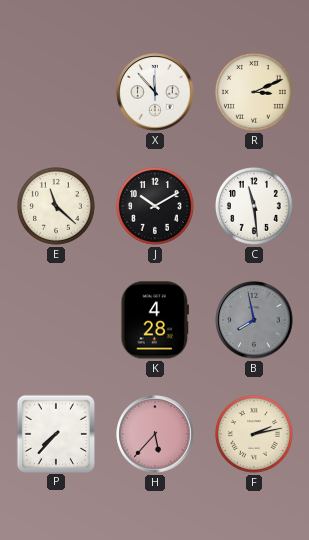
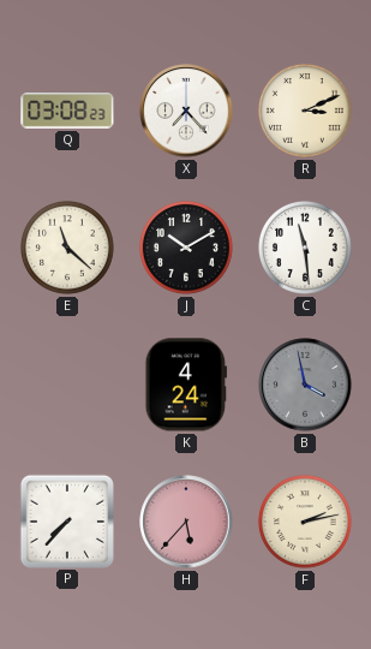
Q: none -> 03:08
X: 11:53 -> 7:23
K: 4:28 -> 4:24
B: 7:58 -> 3:58
